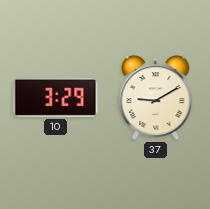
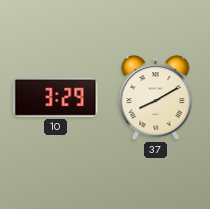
37: 9:10 -> 8:10
